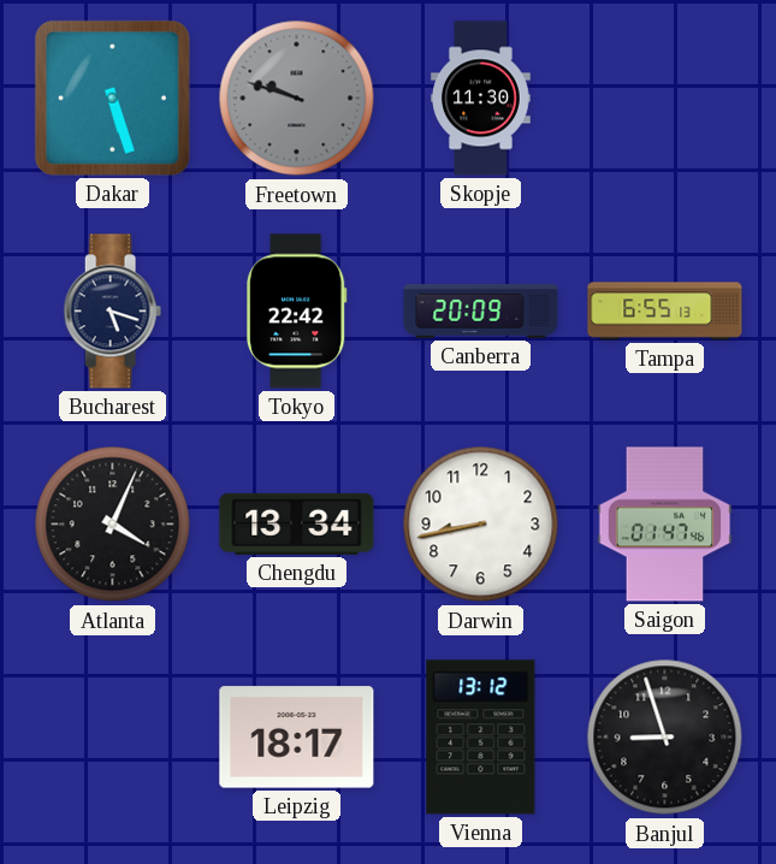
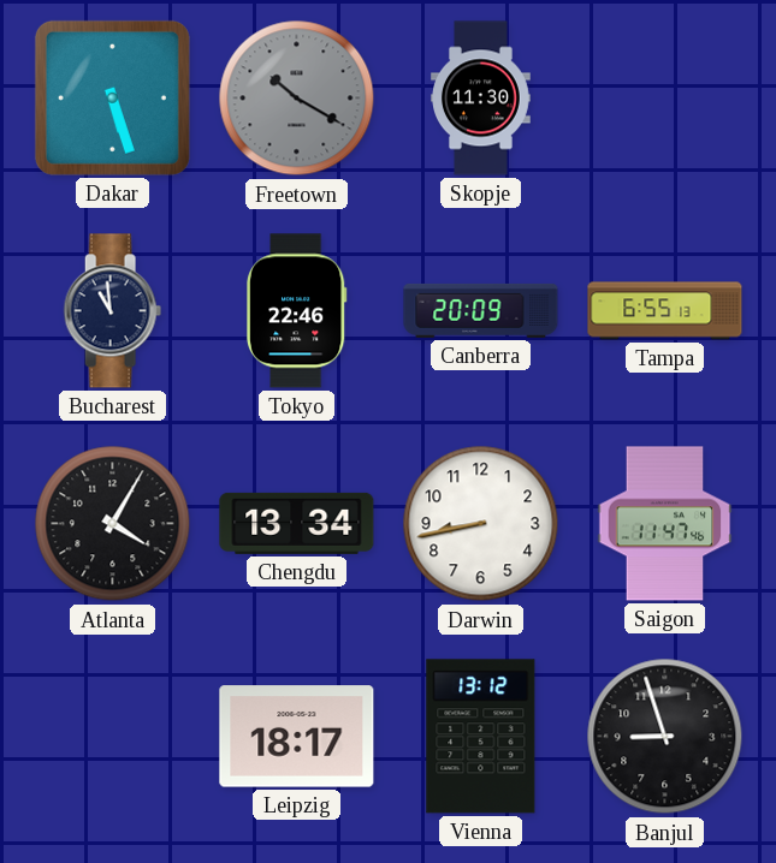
Freetown: 9:48 -> 10:20
Bucharest: 5:18 -> 10:59
Tokyo: 22:42 -> 22:46
Atlanta: 4:04 -> 4:05
Saigon: 01:47 -> 11:47
